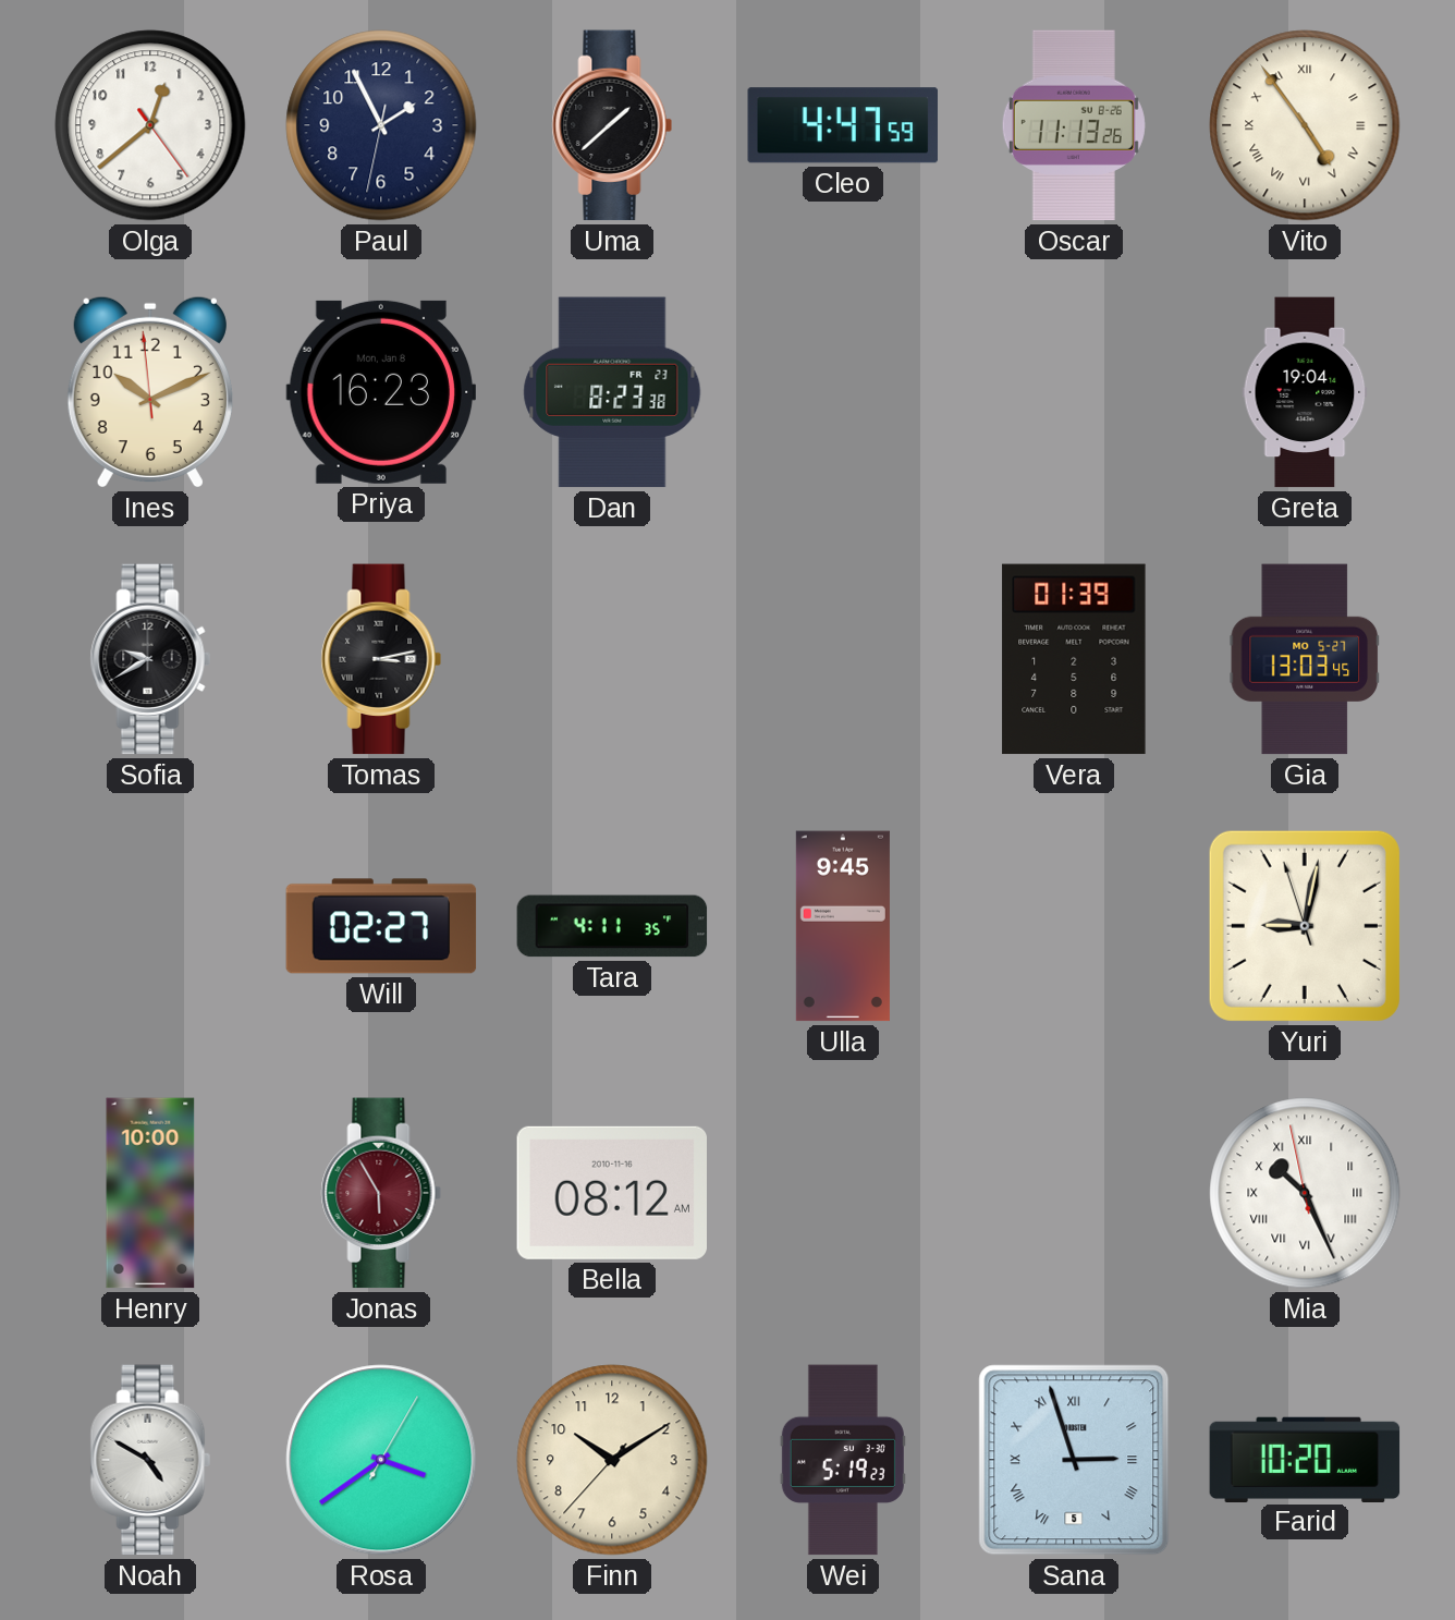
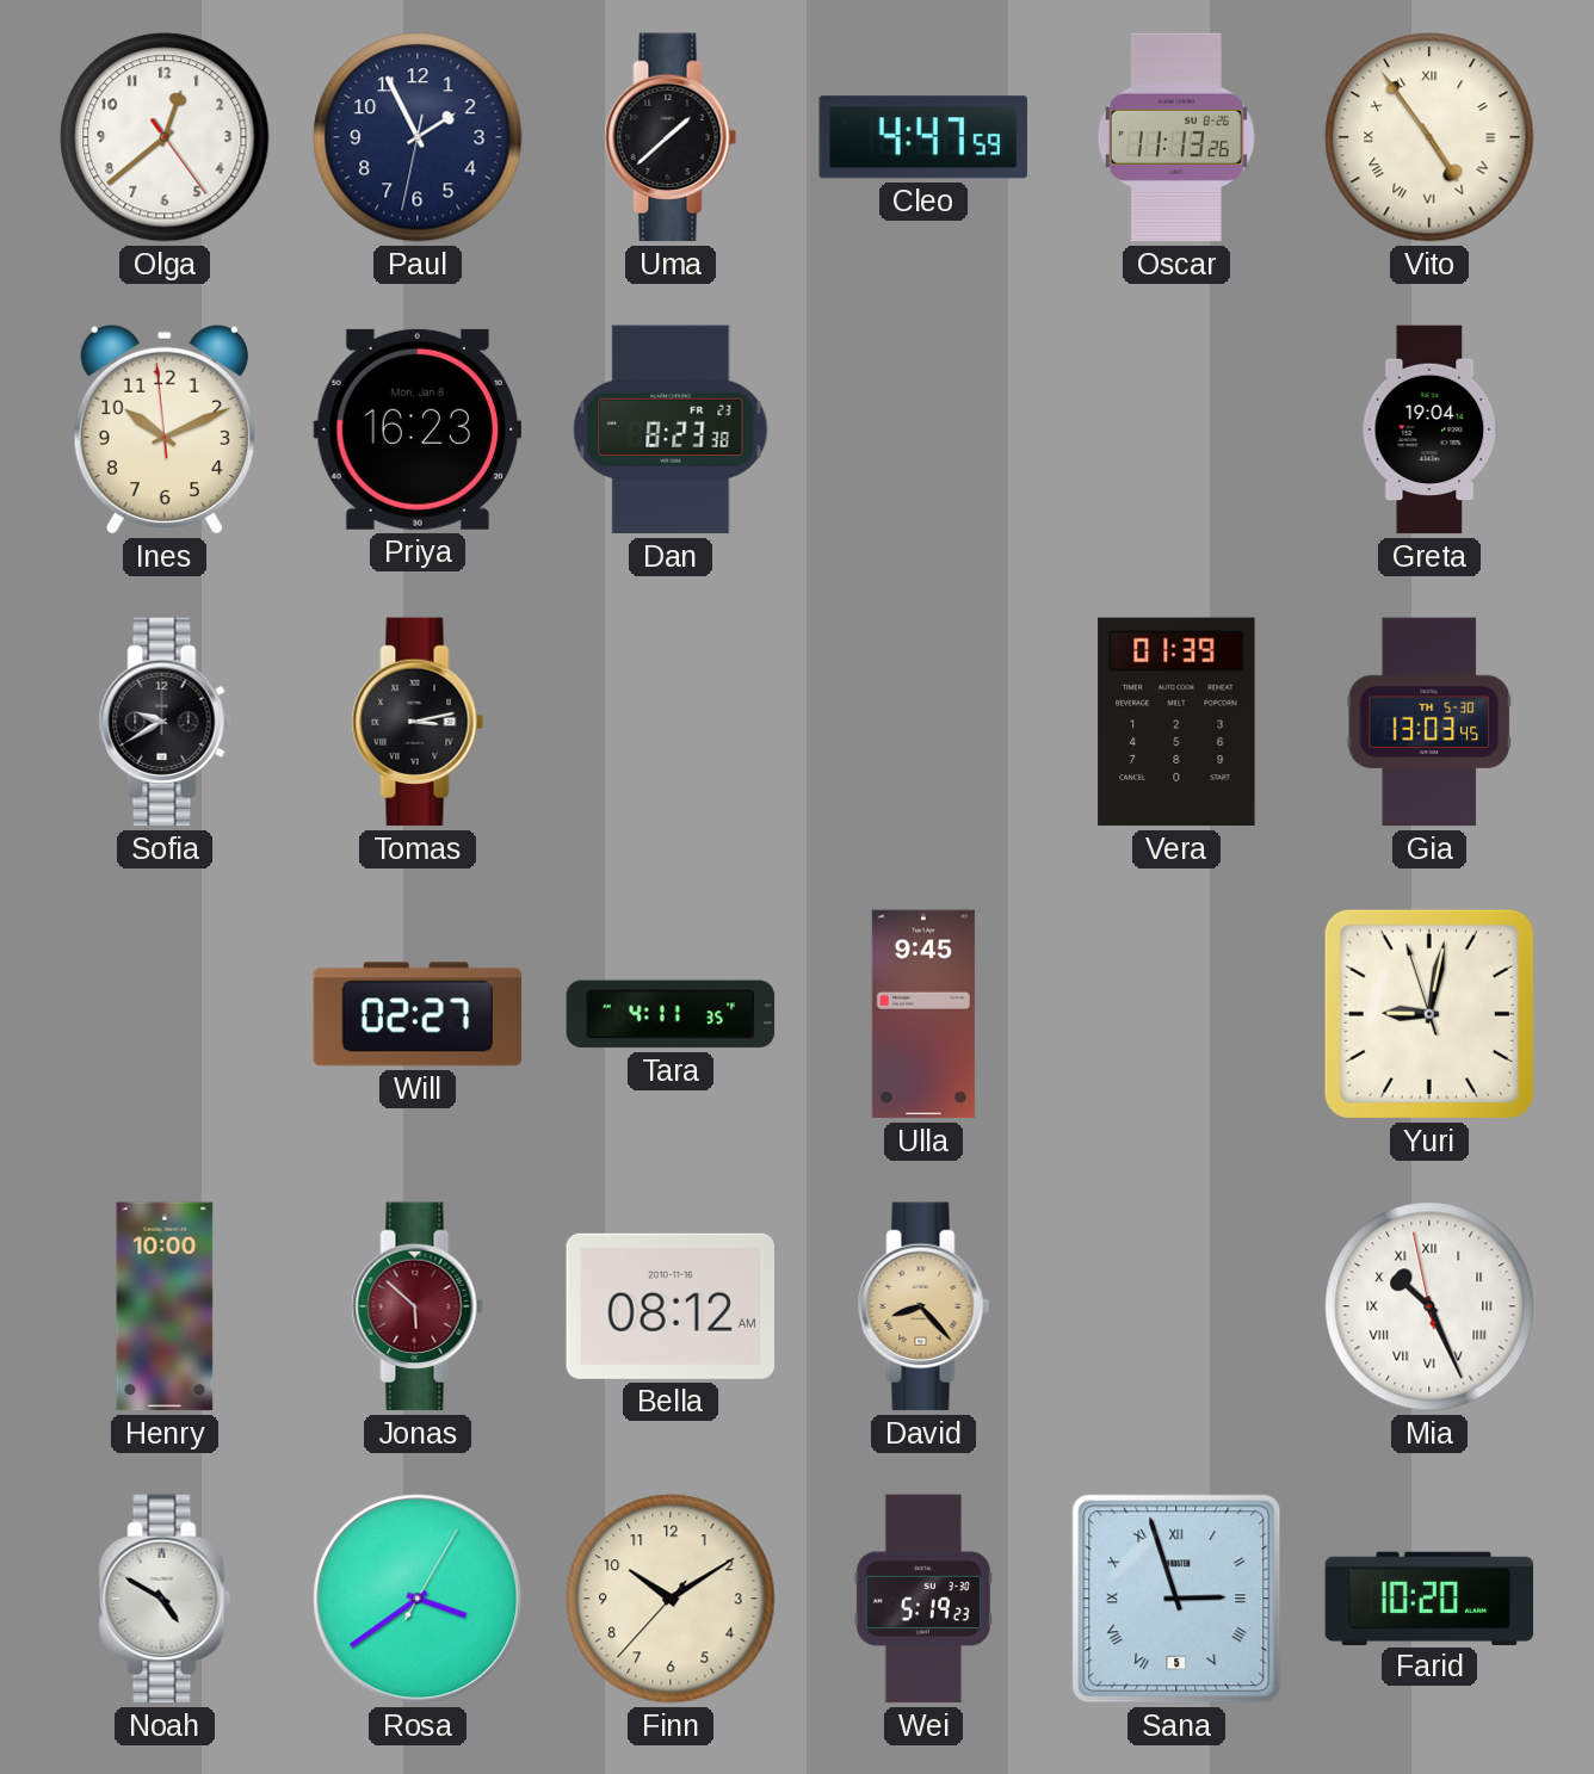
Gia date: MO 5-27 -> TH 5-30
Jonas: 5:55 -> 5:52
David: none -> 8:23
